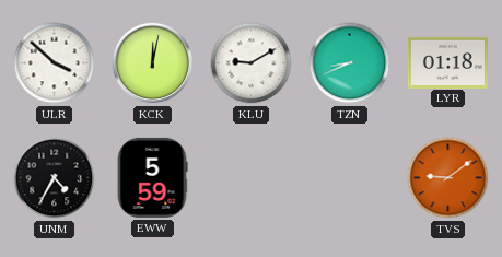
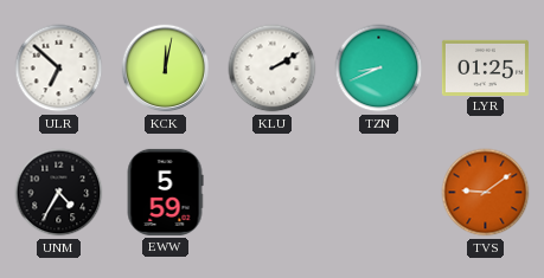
ULR: 3:52 -> 6:52
KLU: 9:10 -> 2:10
LYR: 01:18 -> 01:25
